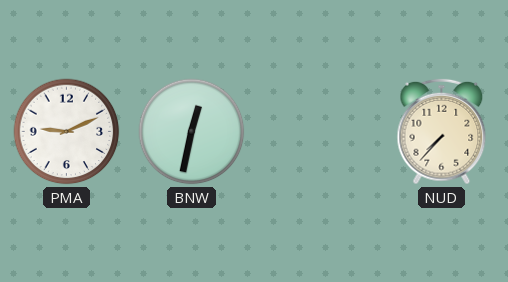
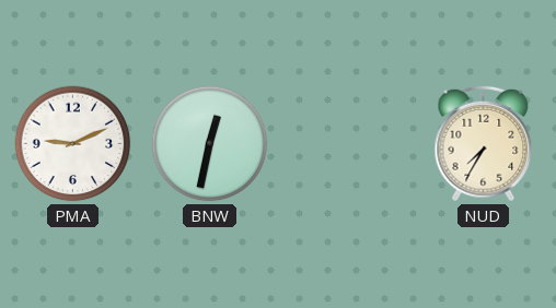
NUD: 7:37 -> 7:35
